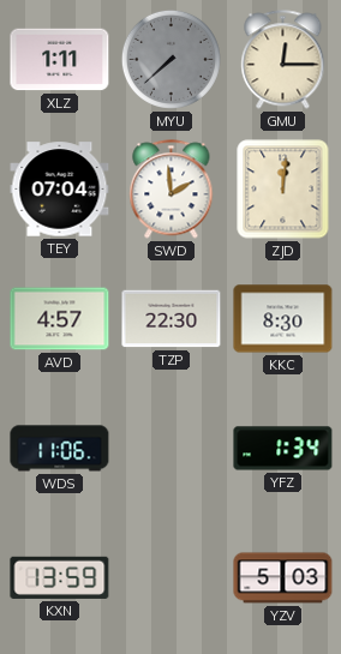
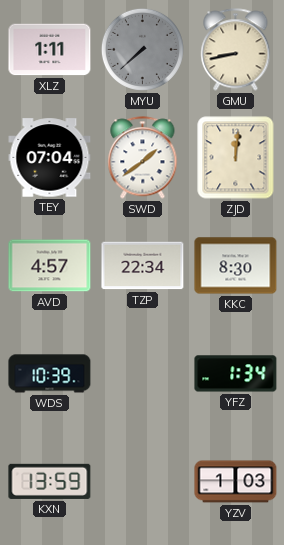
GMU: 12:15 -> 8:43
SWD: 1:59 -> 1:39
TZP: 22:30 -> 22:34
WDS: 11:06 -> 10:39
YZV: 5:03 -> 1:03
